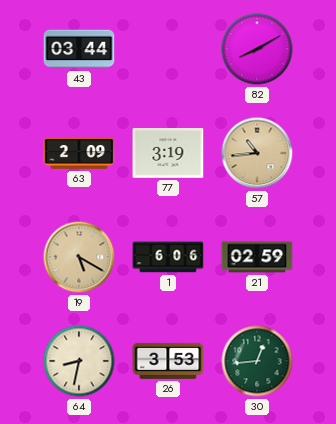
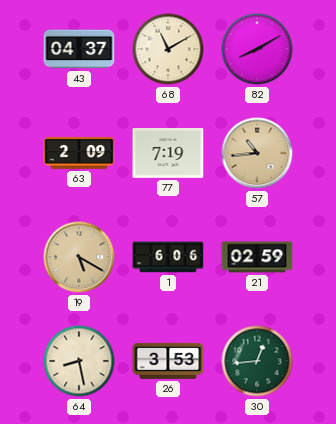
43: 03:44 -> 04:37
68: none -> 11:10
77: 3:19 -> 7:19
64: 8:32 -> 8:28
